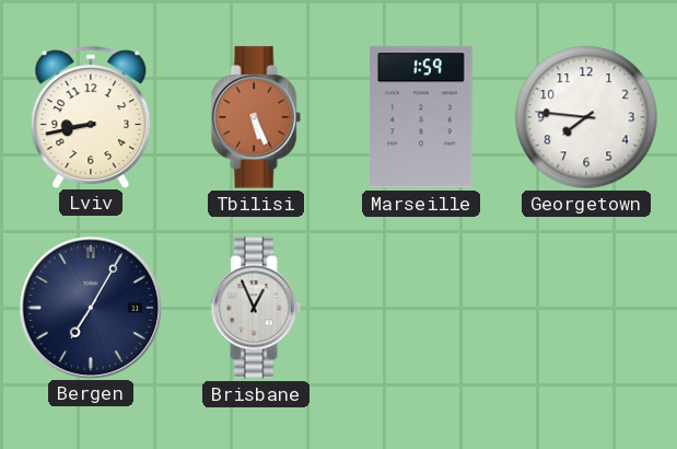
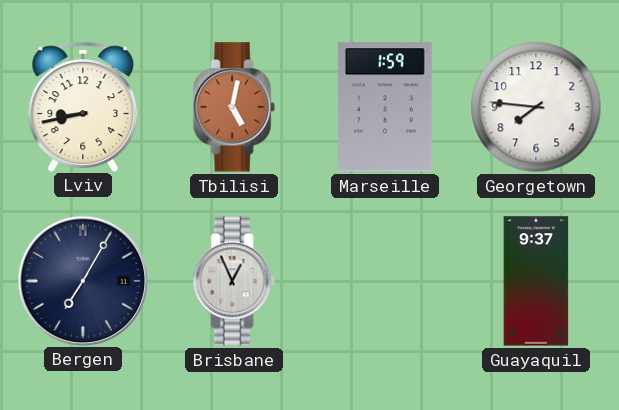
Tbilisi: 5:26 -> 5:02
Guayaquil: none -> 9:37
